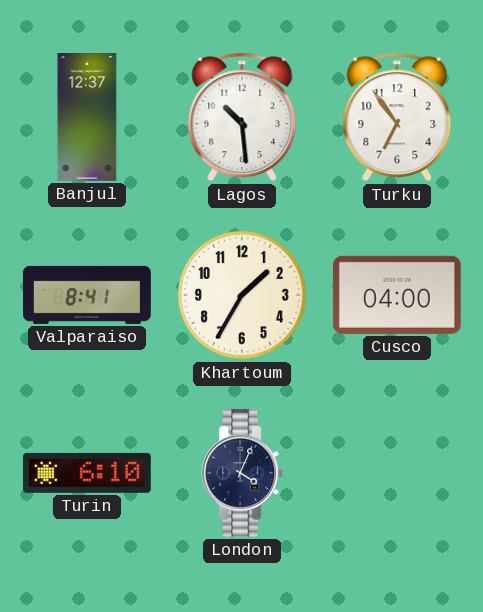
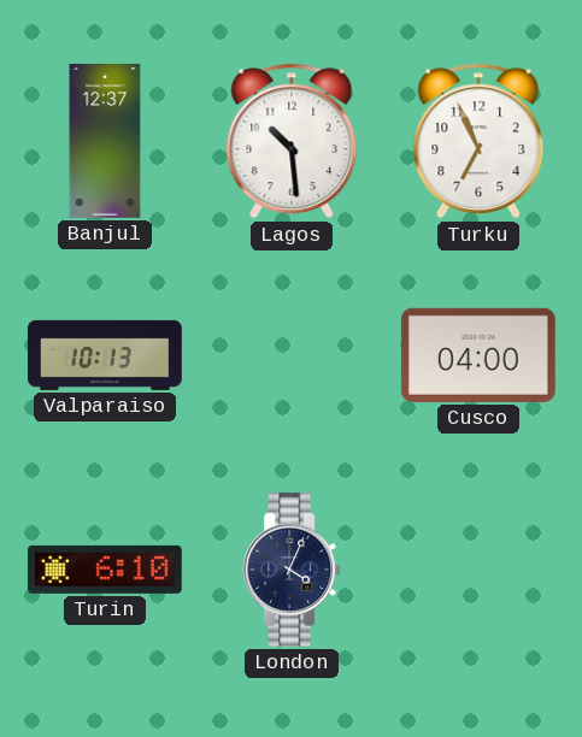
Turku: 6:54 -> 6:56
Valparaiso: 8:41 -> 10:13
Khartoum: 1:35 -> none
